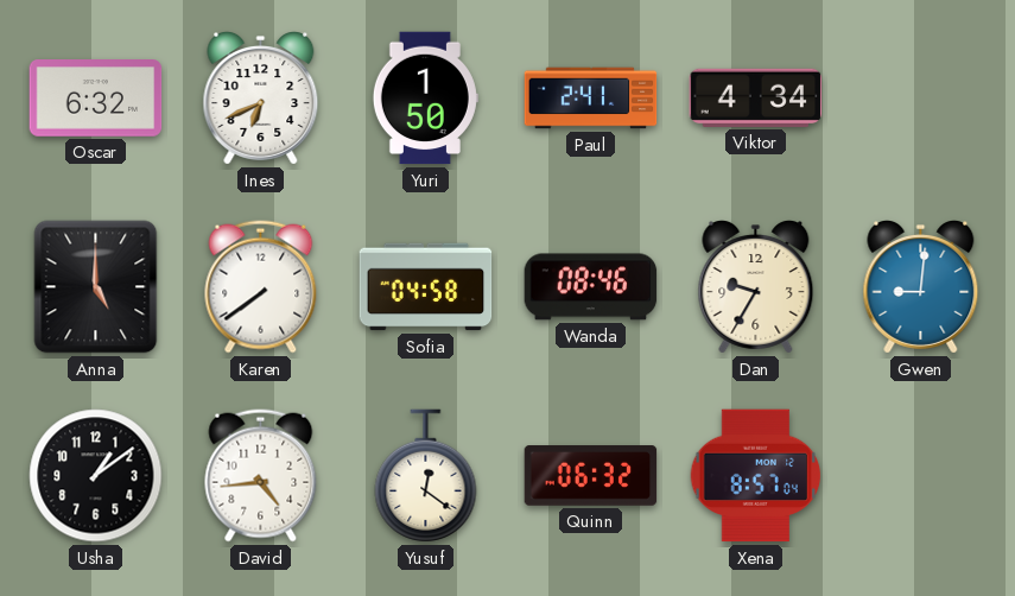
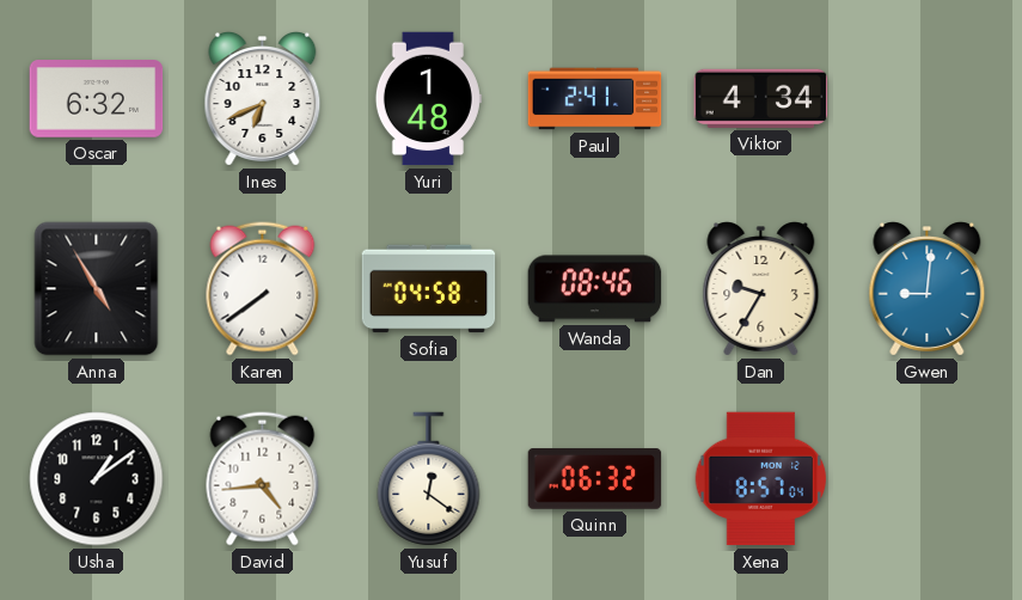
Yuri: 1:50 -> 1:48
Anna: 5:00 -> 4:55
